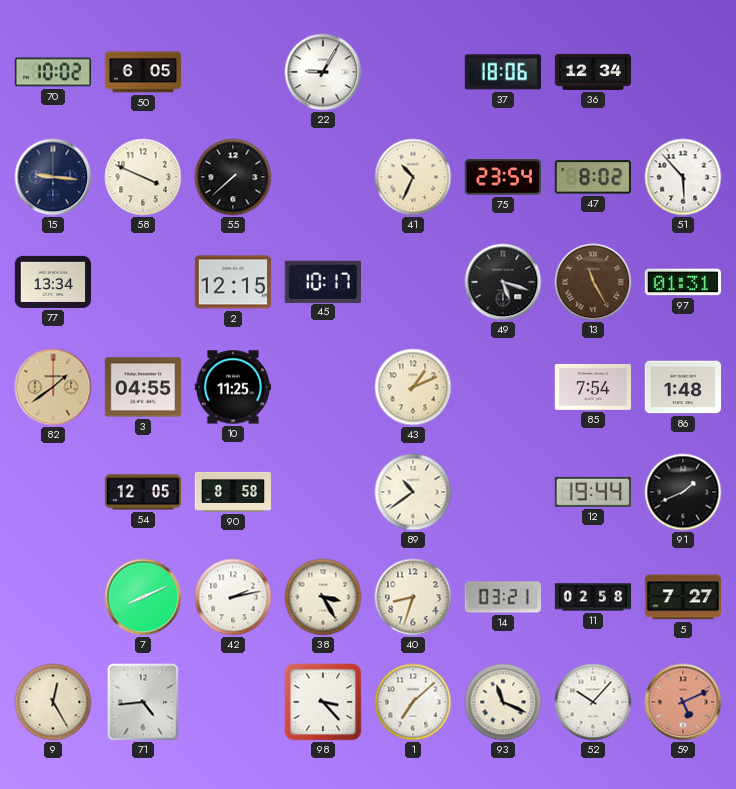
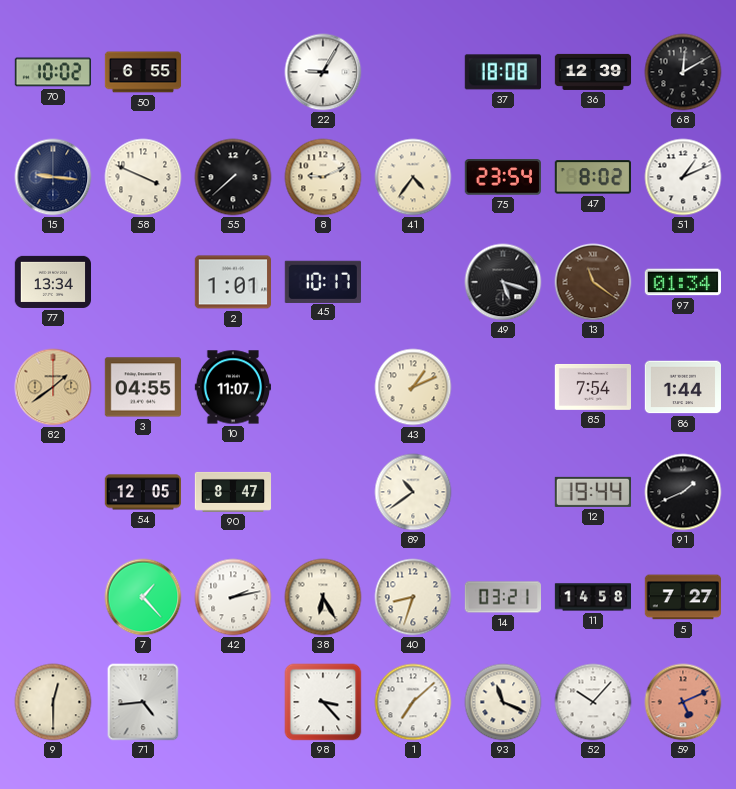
50: 6:05 -> 6:55
37: 18:06 -> 18:08
36: 12:34 -> 12:39
68: none -> 12:10
8: none -> 9:11
41: 10:34 -> 4:36
51: 5:53 -> 1:11
2: 12:15 -> 1:01
13: 11:25 -> 11:21
97: 01:31 -> 01:34
10: 11:25 -> 11:07
86: 1:48 -> 1:44
90: 8:58 -> 8:47
7: 8:11 -> 1:23
38: 3:25 -> 6:25
11: 02:58 -> 14:58
9: 12:25 -> 12:30
